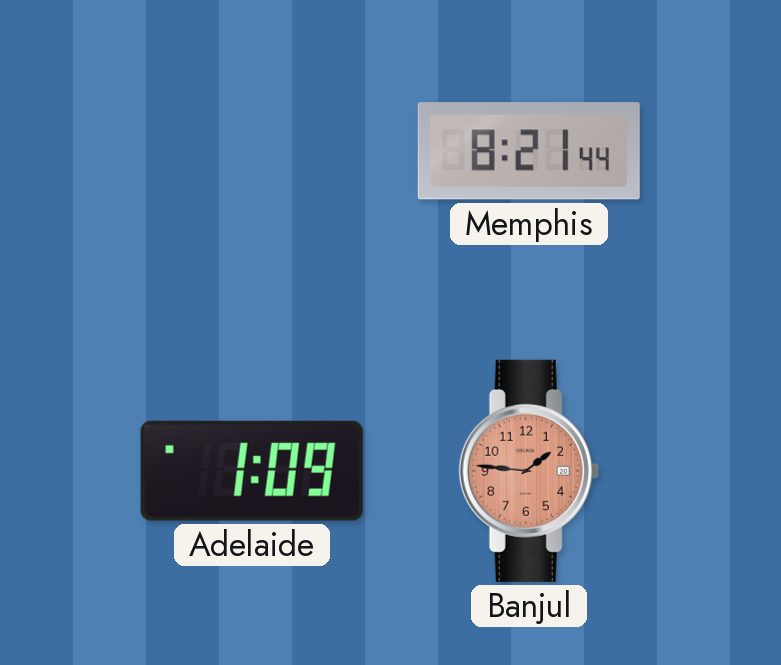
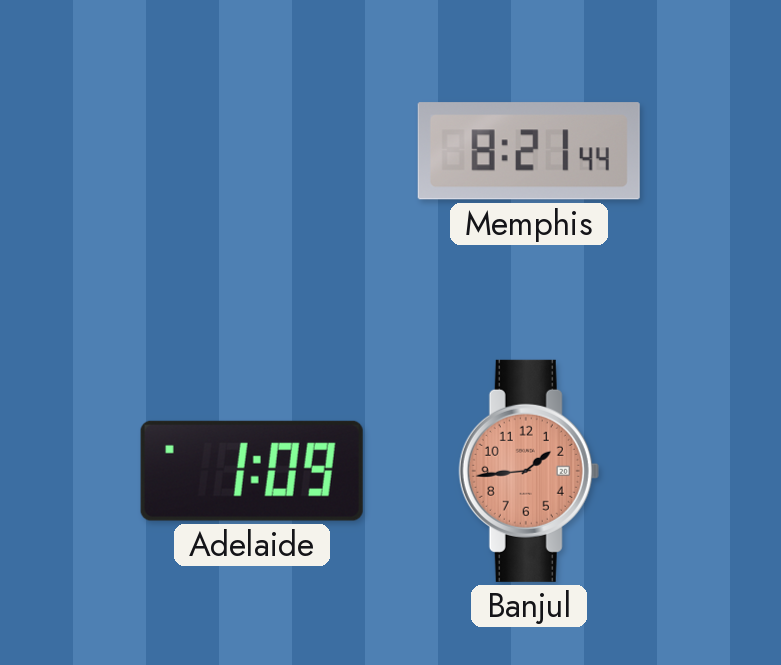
Banjul: 1:46 -> 1:44
